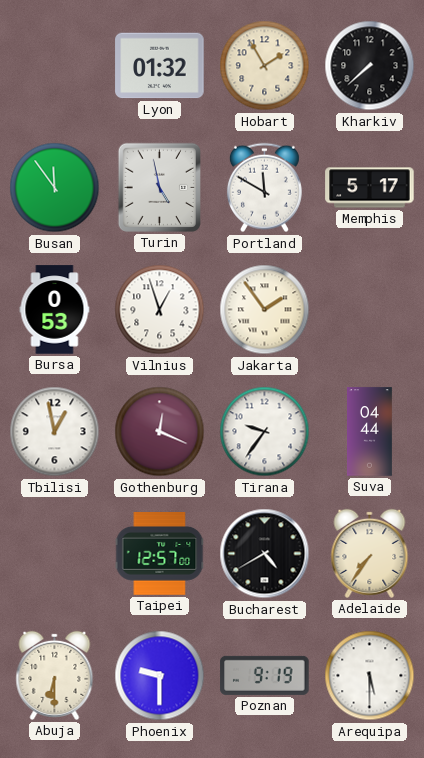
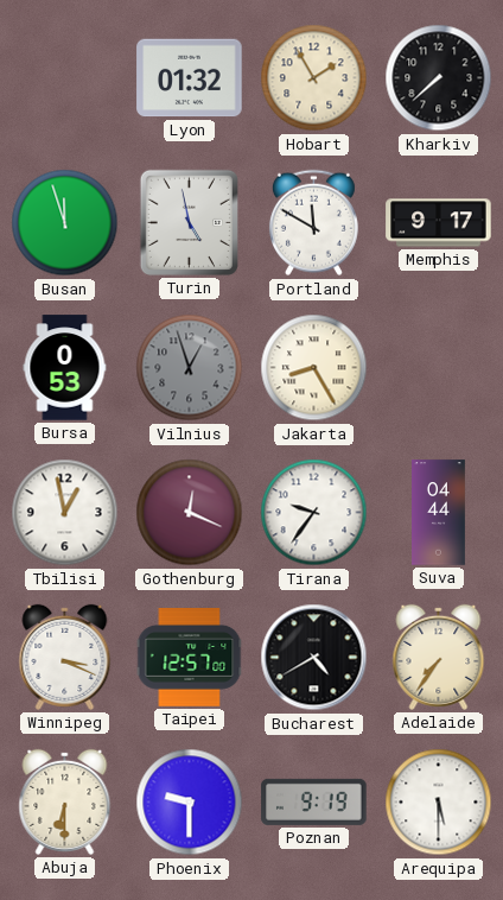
Busan: 11:54 -> 11:57
Memphis: 5:17 -> 9:17
Vilnius dial: white -> grey
Jakarta: 1:54 -> 8:25
Winnipeg: none -> 3:19
